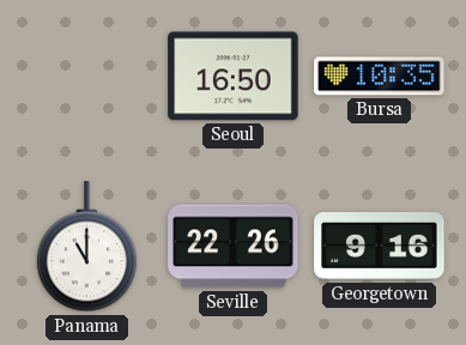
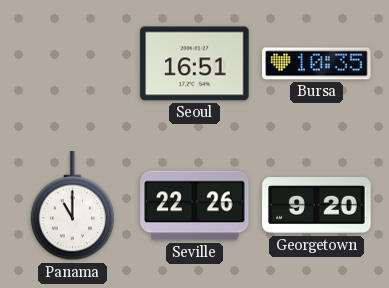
Seoul: 16:50 -> 16:51
Georgetown: 9:16 -> 9:20
